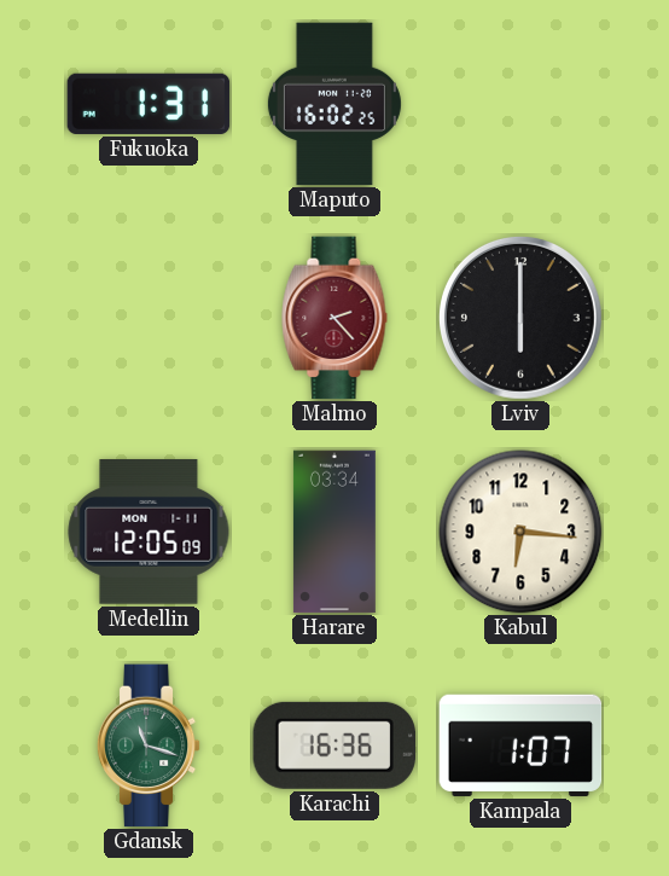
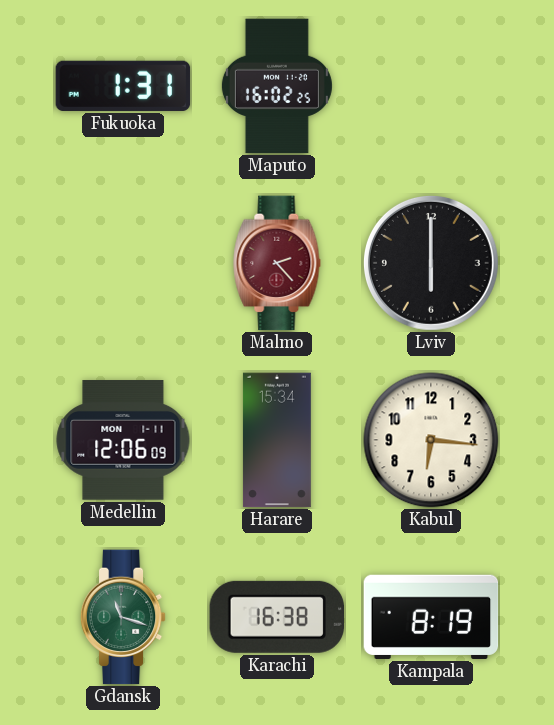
Medellin: 12:05 -> 12:06
Harare: 03:34 -> 15:34
Karachi: 16:36 -> 16:38
Kampala: 1:07 -> 8:19
